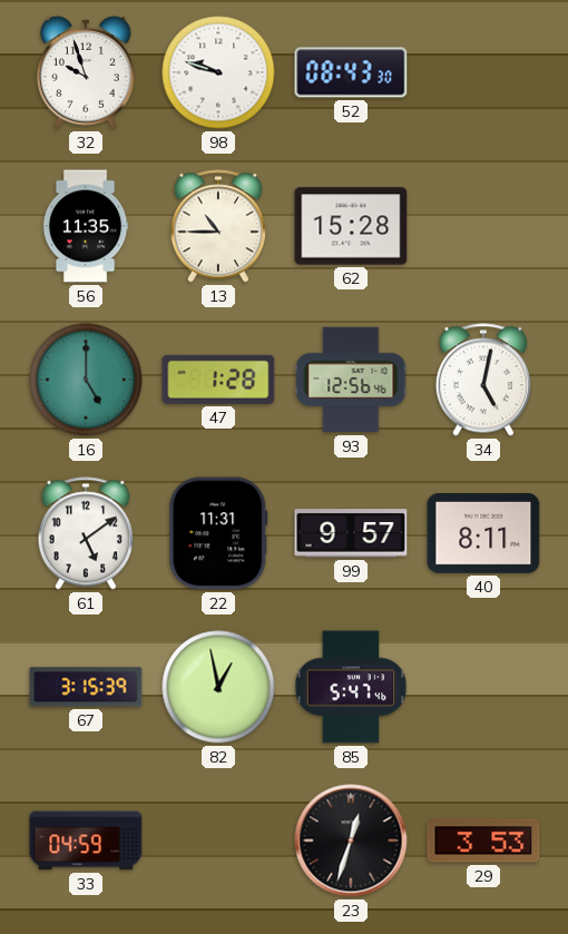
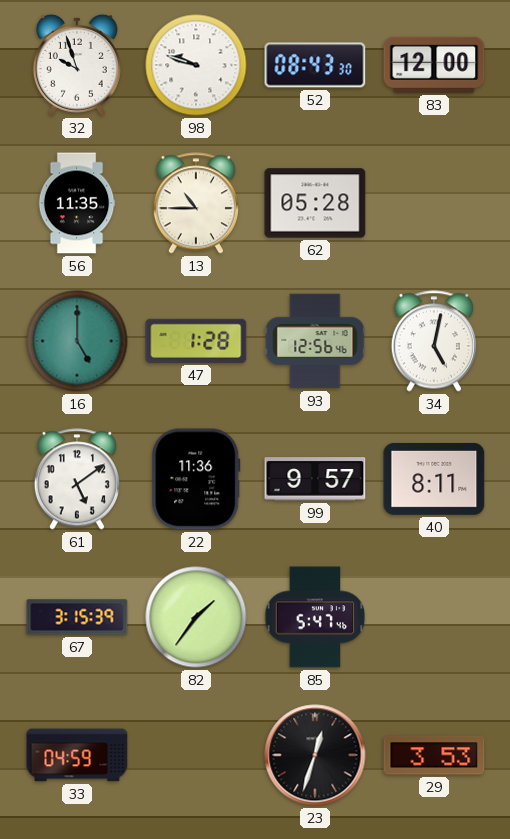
83: none -> 12:00
62: 15:28 -> 05:28
22: 11:31 -> 11:36
82: 12:58 -> 1:36
